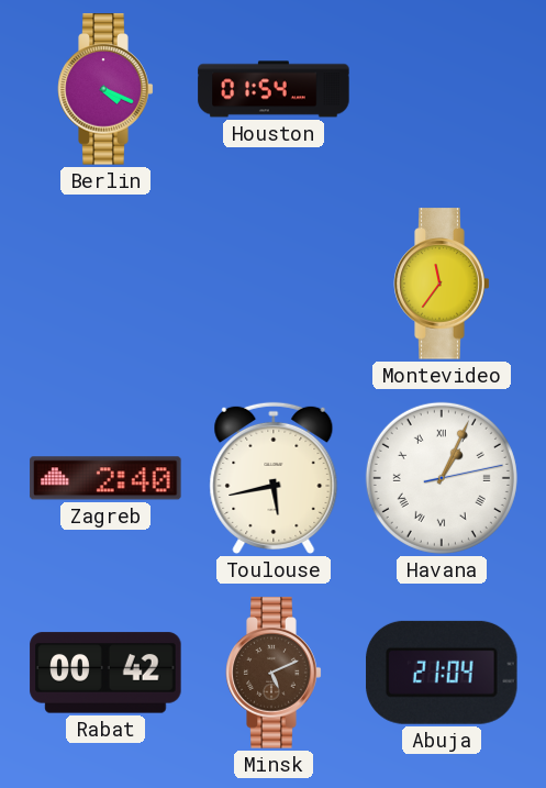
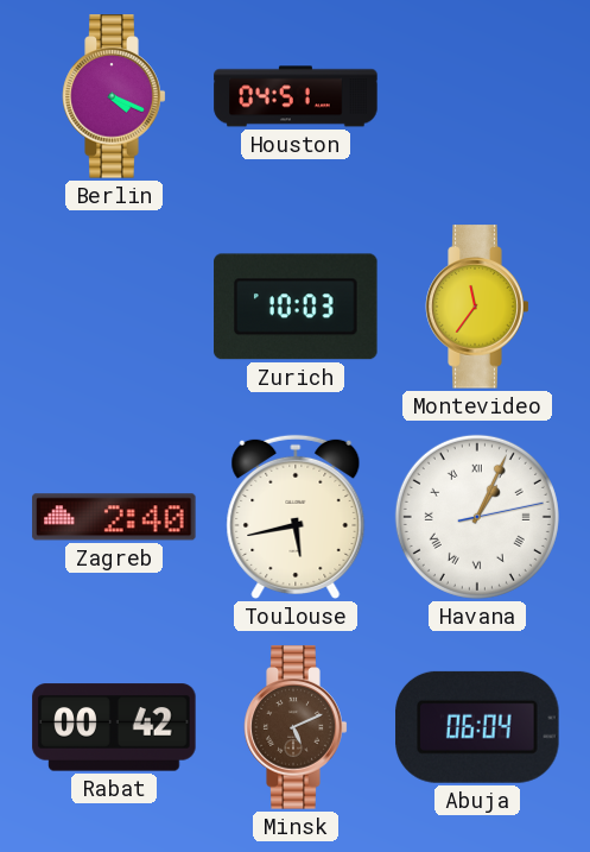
Houston: 01:54 -> 04:51
Zurich: none -> 10:03
Abuja: 21:04 -> 06:04
